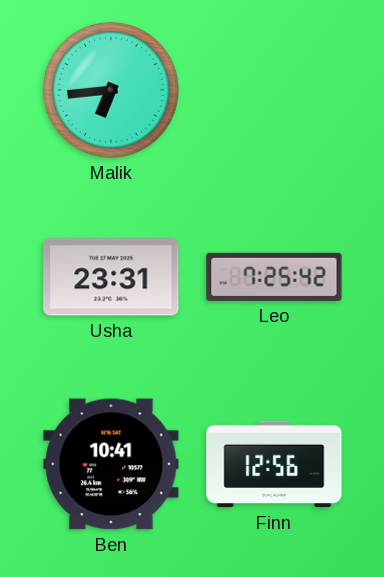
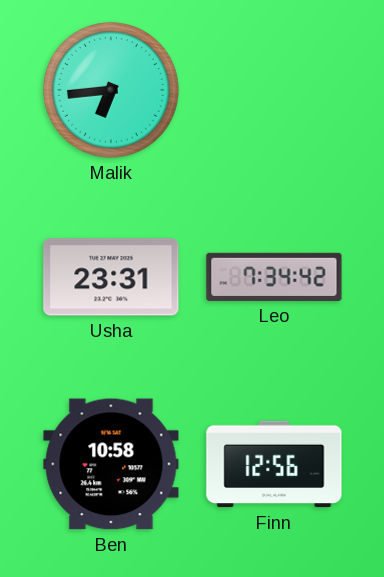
Leo: 7:25 -> 7:34
Ben: 10:41 -> 10:58
